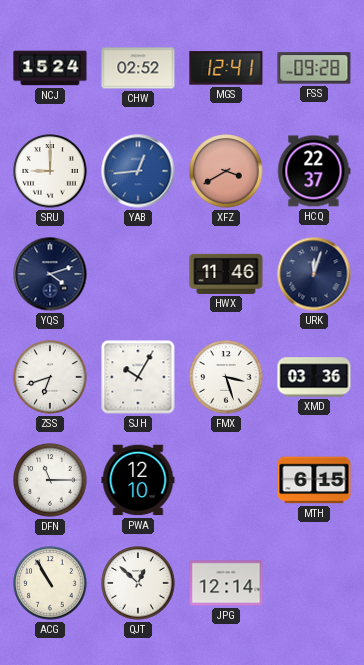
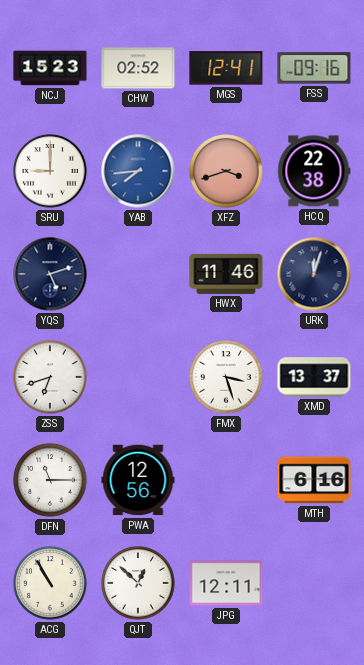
NCJ: 15:24 -> 15:23
FSS: 09:28 -> 09:16
YAB: 12:44 -> 7:44
XFZ: 3:40 -> 3:42
HCQ: 22:37 -> 22:38
YQS: 4:12 -> 5:12
SJH: 10:05 -> none
XMD: 03:36 -> 13:37
PWA: 12:10 -> 12:56
MTH: 6:15 -> 6:16
JPG: 12:14 -> 12:11
